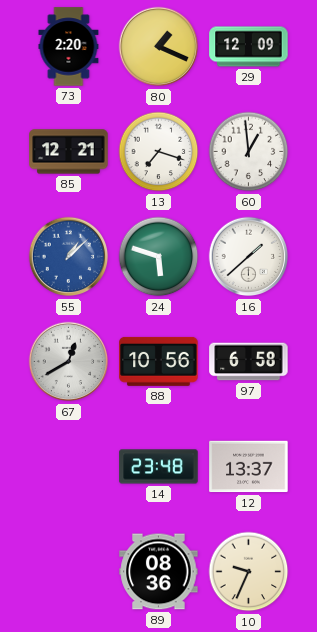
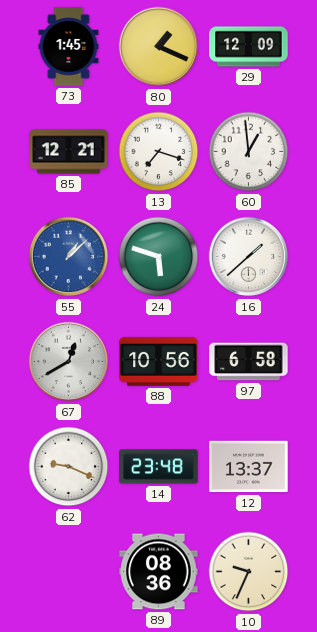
73: 2:20 -> 1:45
62: none -> 9:19
